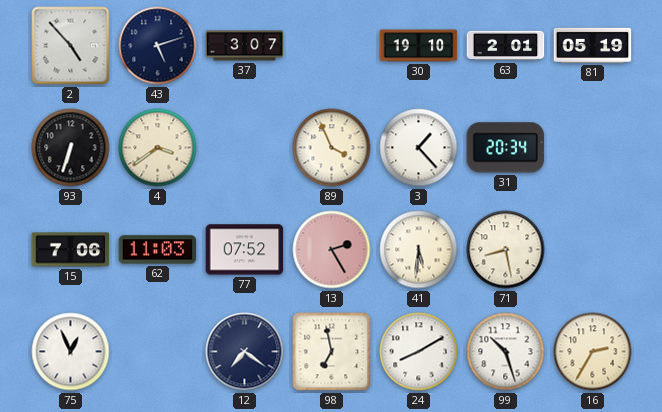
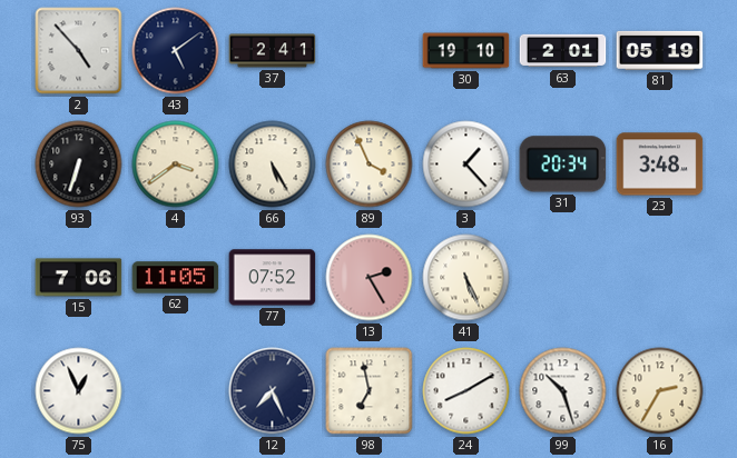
43: 5:12 -> 5:09
37: 3:07 -> 2:41
66: none -> 5:25
23: none -> 3:48
62: 11:03 -> 11:05
41: 5:31 -> 5:26
71: 8:28 -> none
12: 7:21 -> 7:26
